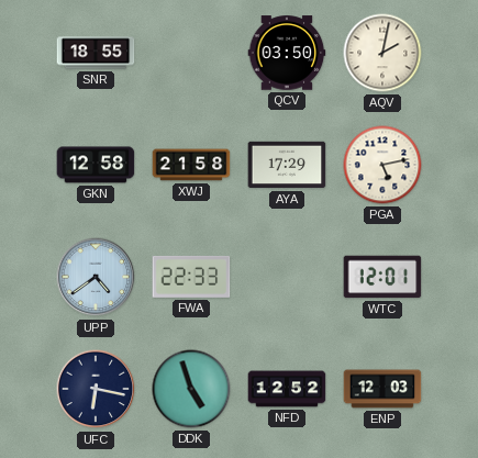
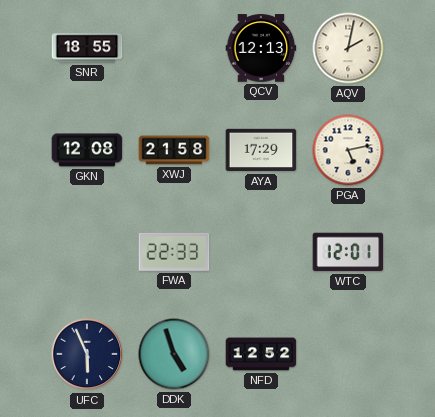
QCV: 03:50 -> 12:13
GKN: 12:58 -> 12:08
UPP: 4:39 -> none
UFC: 6:17 -> 5:56
ENP: 12:03 -> none
